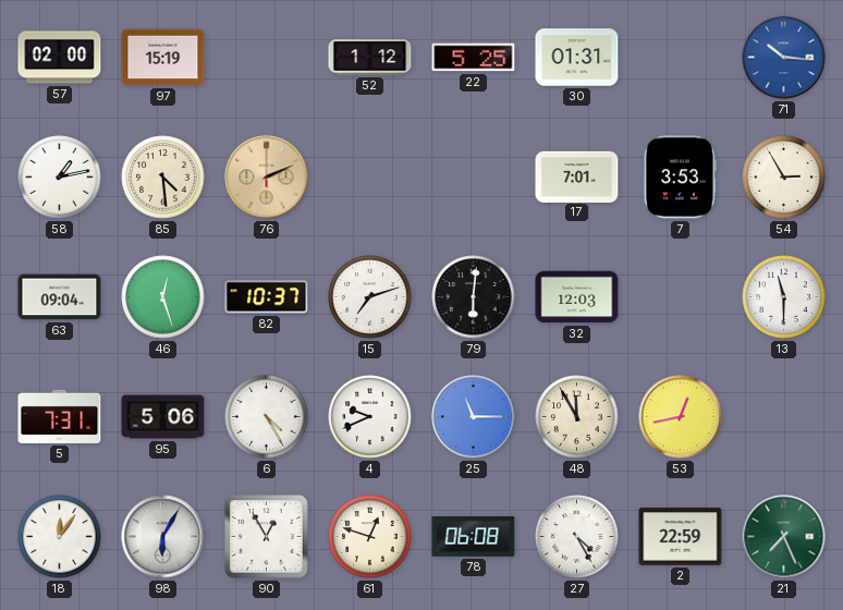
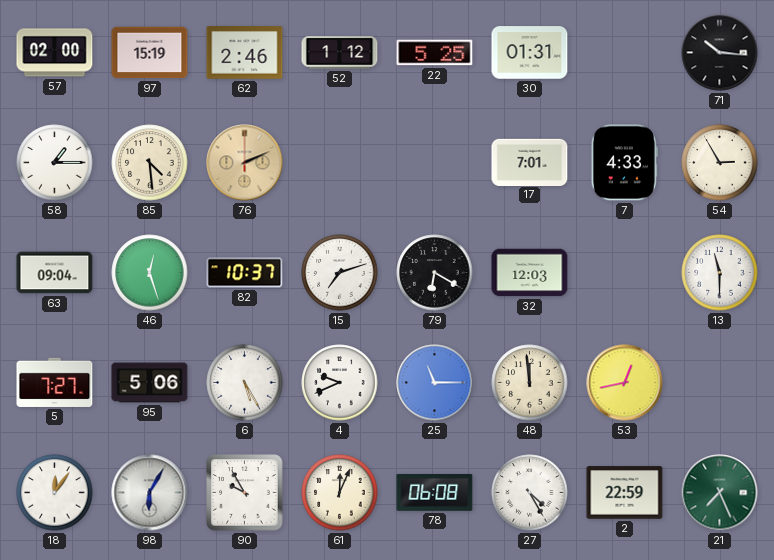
62: none -> 2:46
71 dial: blue -> black
58: 1:13 -> 1:15
7: 3:53 -> 4:33
79: 6:01 -> 6:20
5: 7:31 -> 7:27
6: 4:25 -> 5:25
48: 11:55 -> 11:59
90: 12:55 -> 9:55
61: 12:48 -> 12:04
